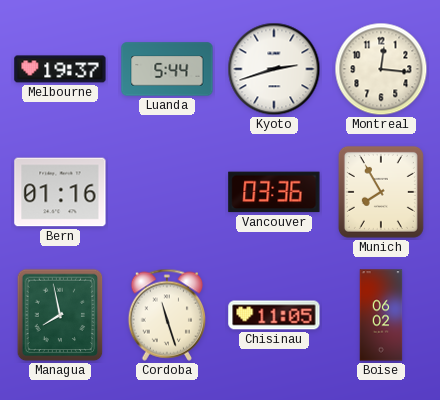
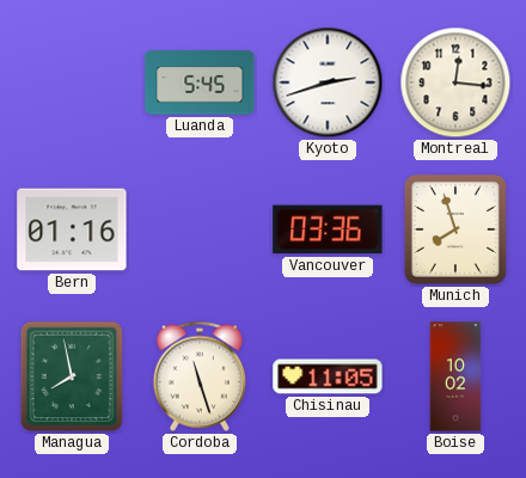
Melbourne: 19:37 -> none
Luanda: 5:44 -> 5:45
Munich: 7:55 -> 7:57
Boise: 06:02 -> 10:02
